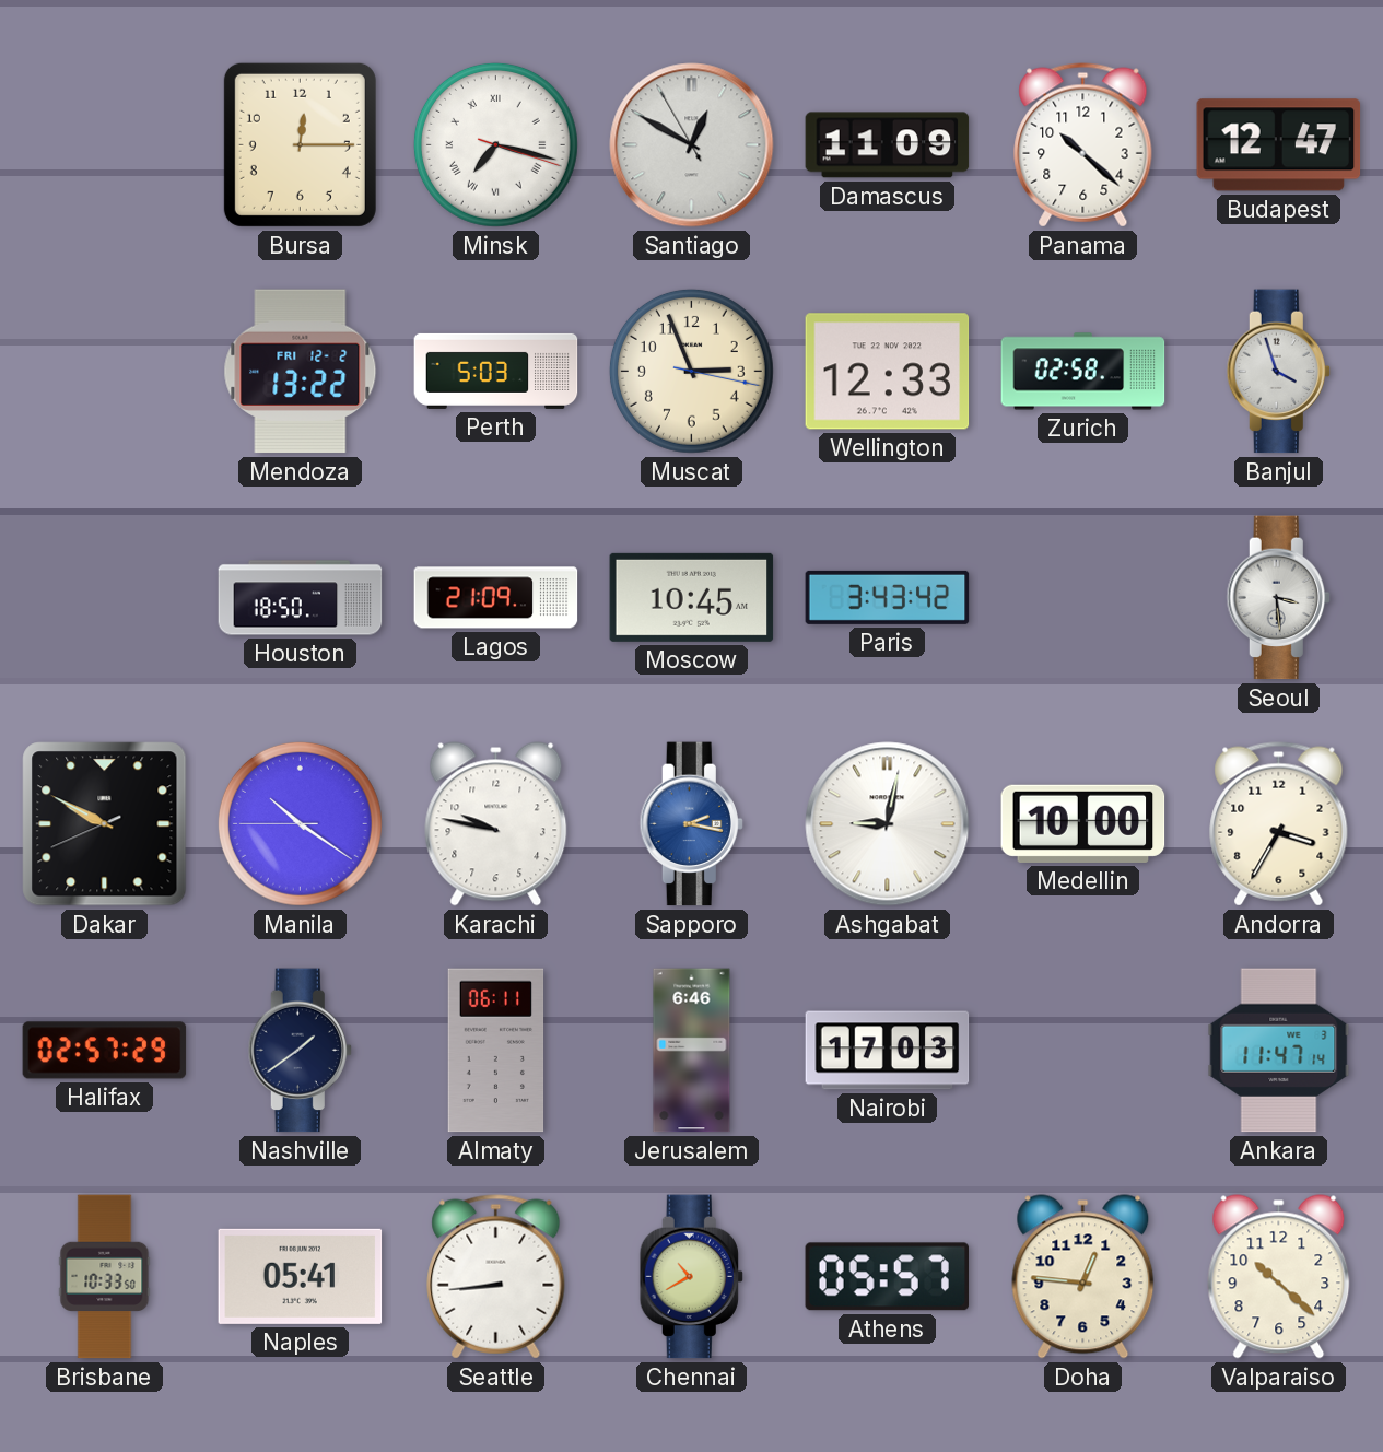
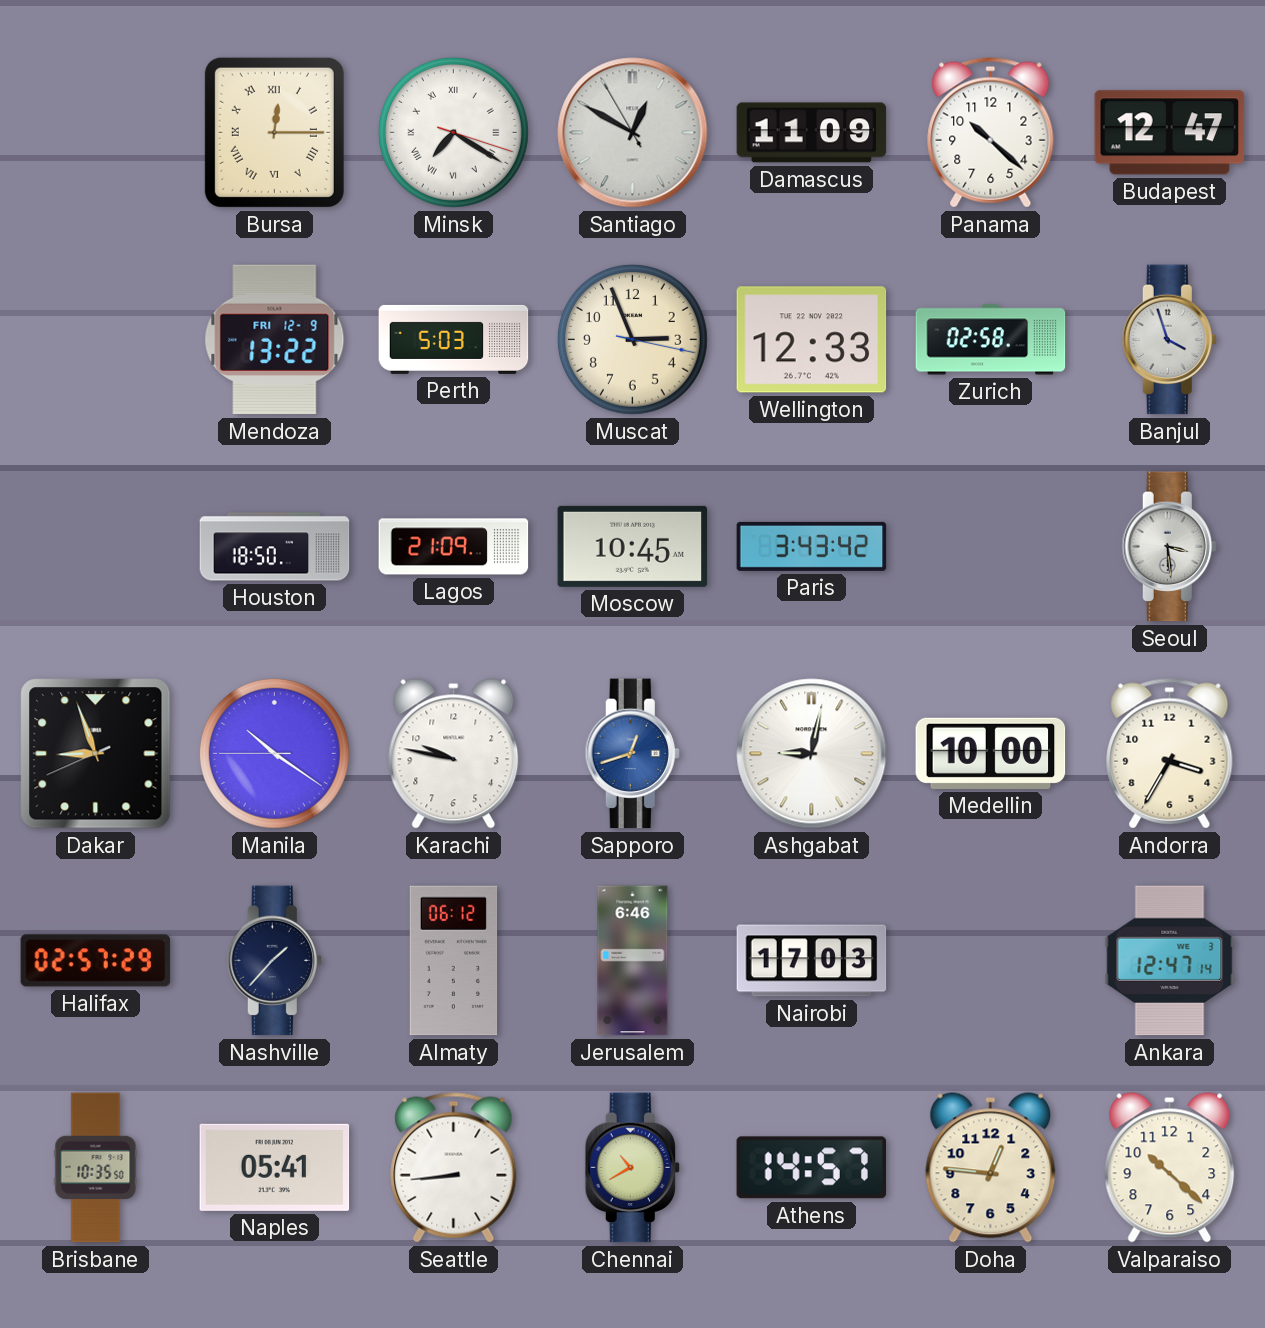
Bursa numerals: Arabic -> Roman
Minsk: 7:17 -> 7:20
Mendoza date: FRI 12-2 -> FRI 12-9
Dakar: 9:49 -> 8:56
Sapporo: 2:17 -> 12:42
Nashville: 1:39 -> 1:37
Almaty: 06:11 -> 06:12
Ankara: 11:47 -> 12:47
Brisbane: 10:33 -> 10:35
Athens: 05:57 -> 14:57
